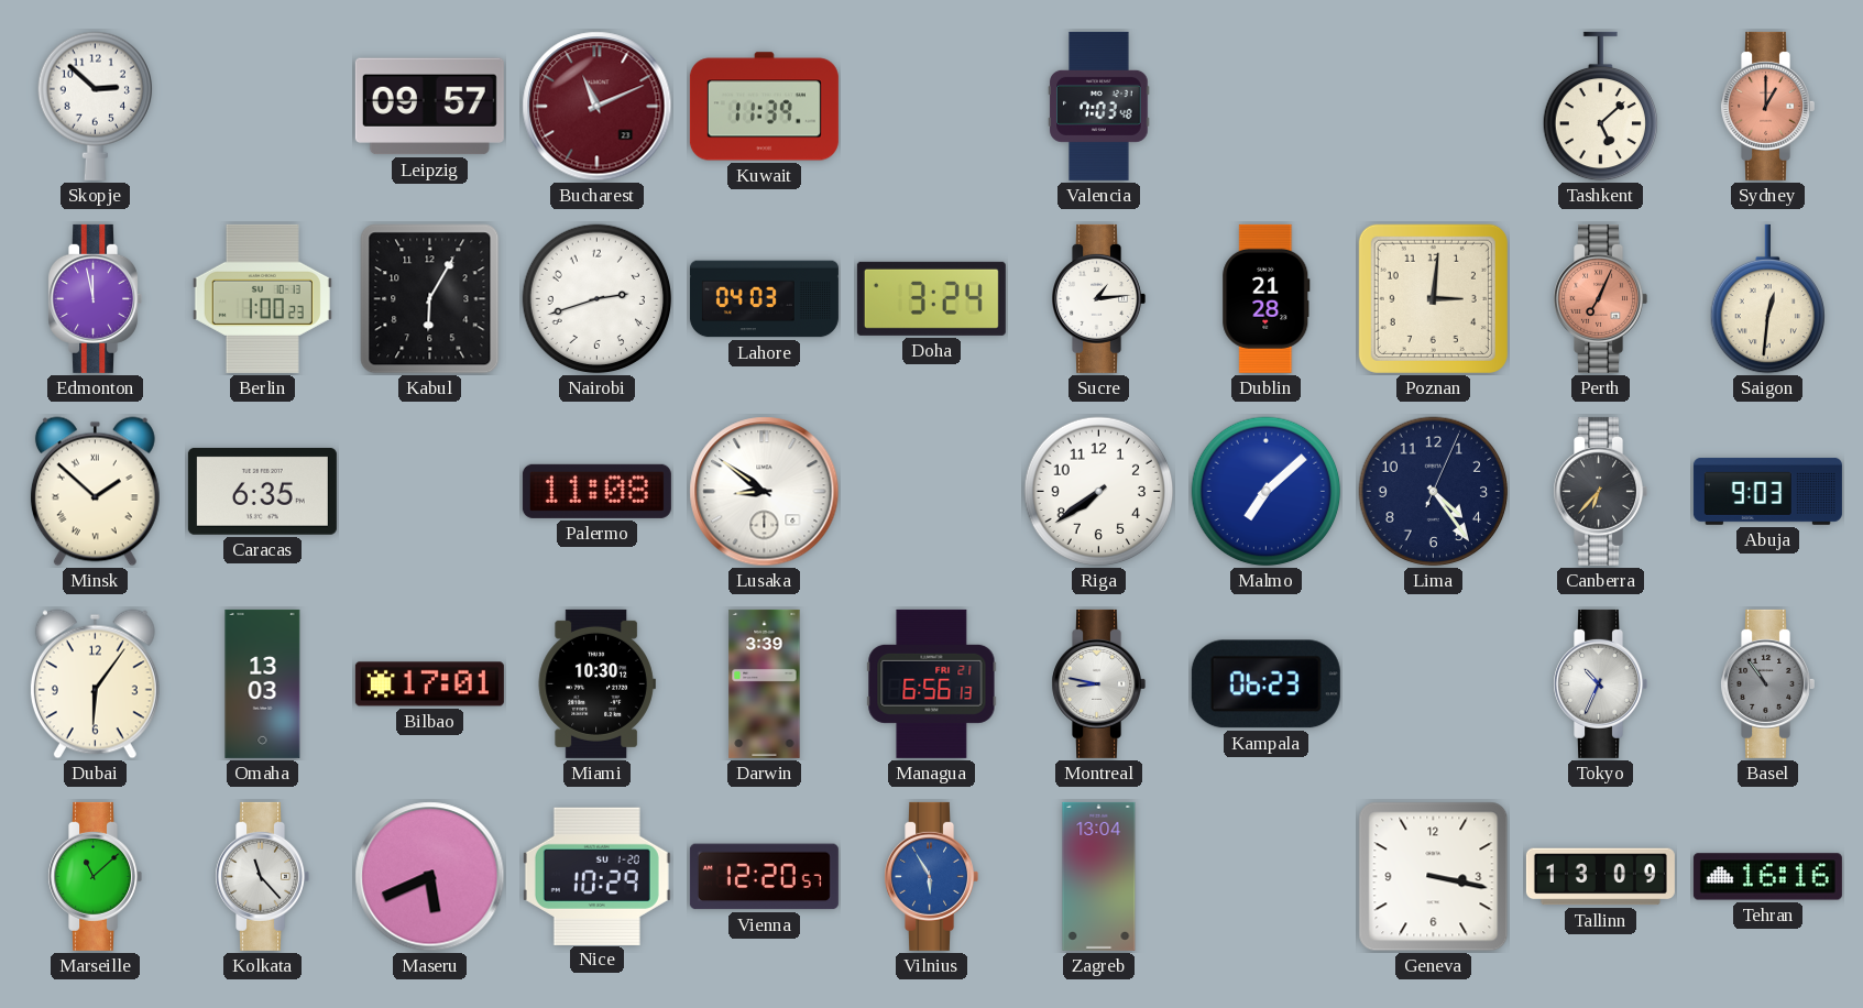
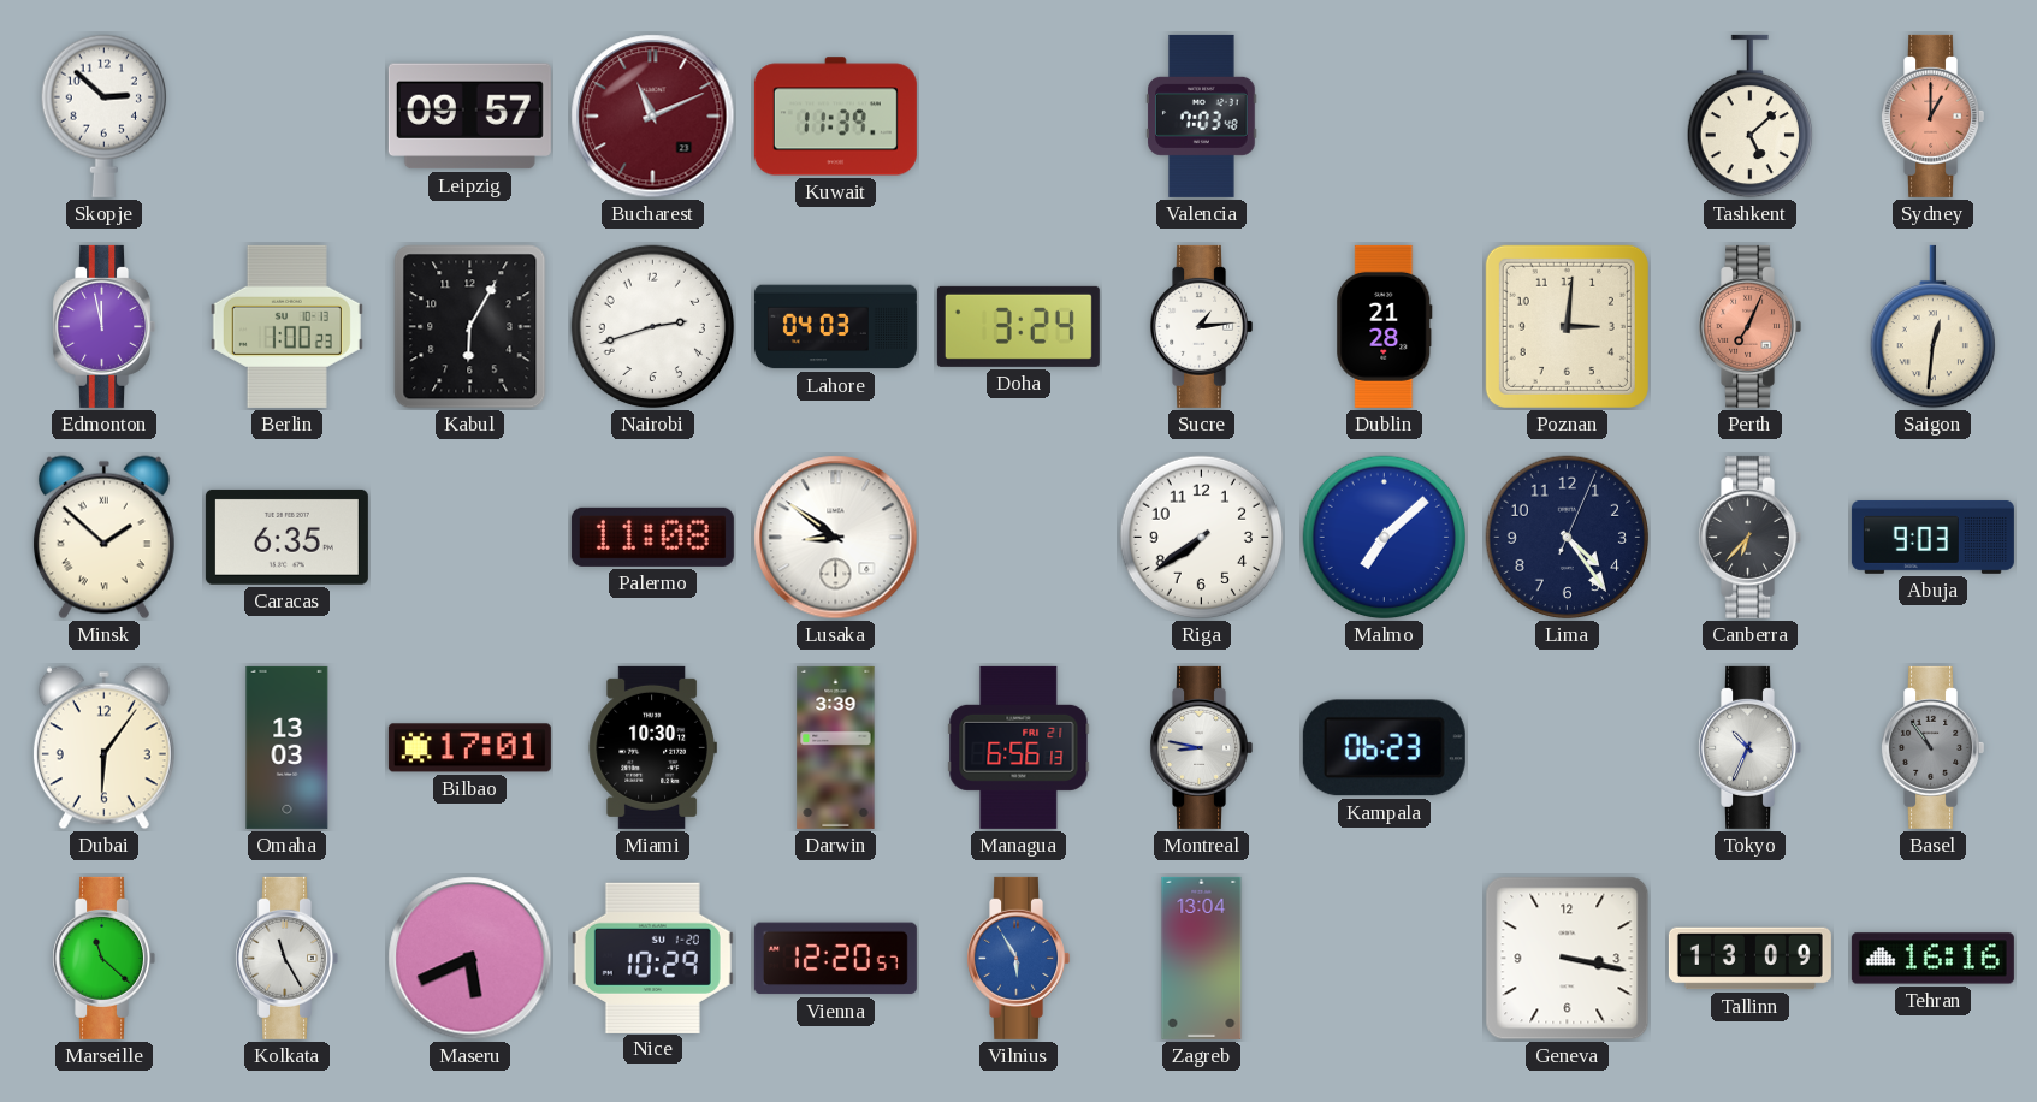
Marseille: 11:08 -> 11:22
Kolkata: 11:23 -> 11:25
